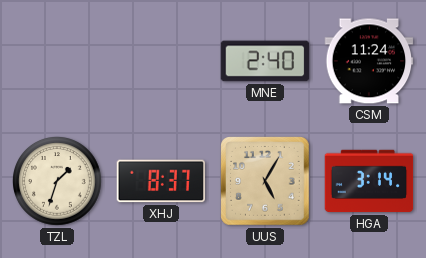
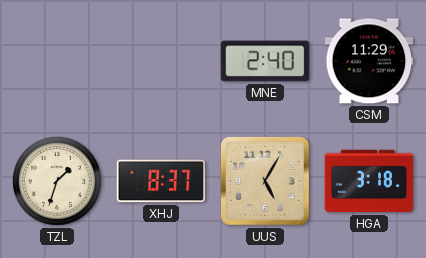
CSM: 11:24 -> 11:29
HGA: 3:14 -> 3:18
